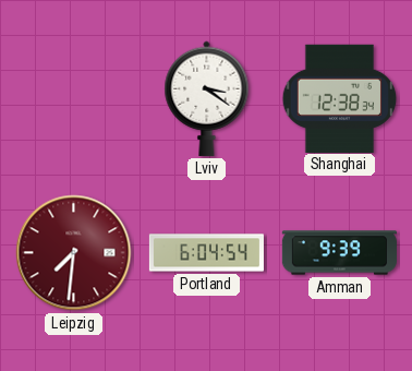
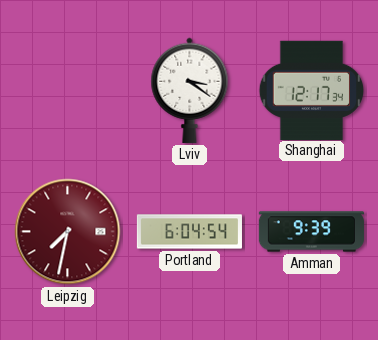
Shanghai: 12:38 -> 12:17
Leipzig: 7:31 -> 7:32
